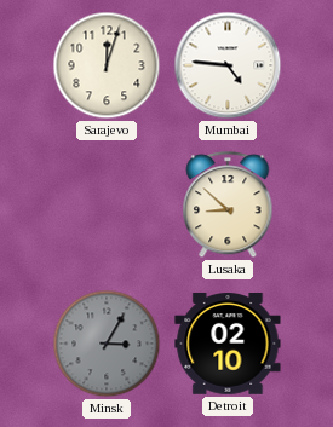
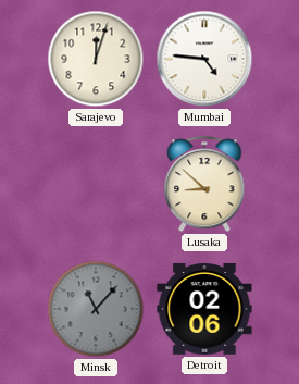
Minsk: 3:05 -> 11:07
Detroit: 02:10 -> 02:06
